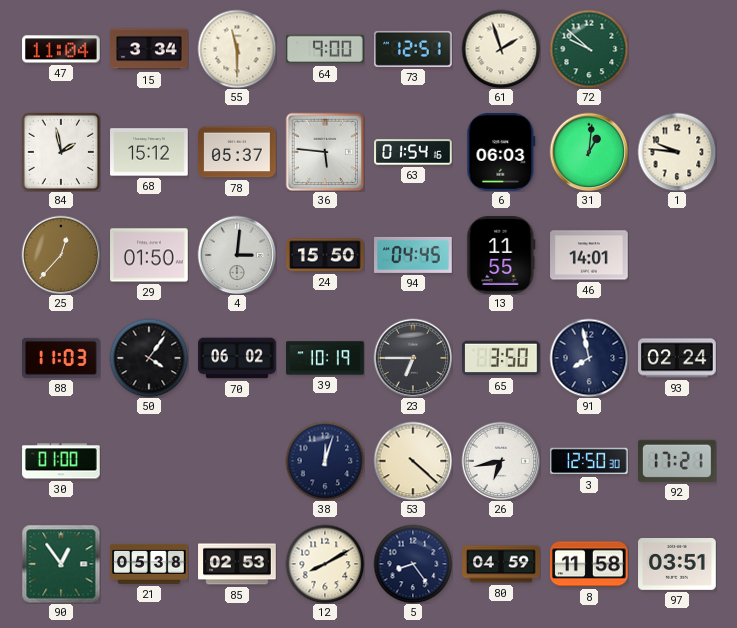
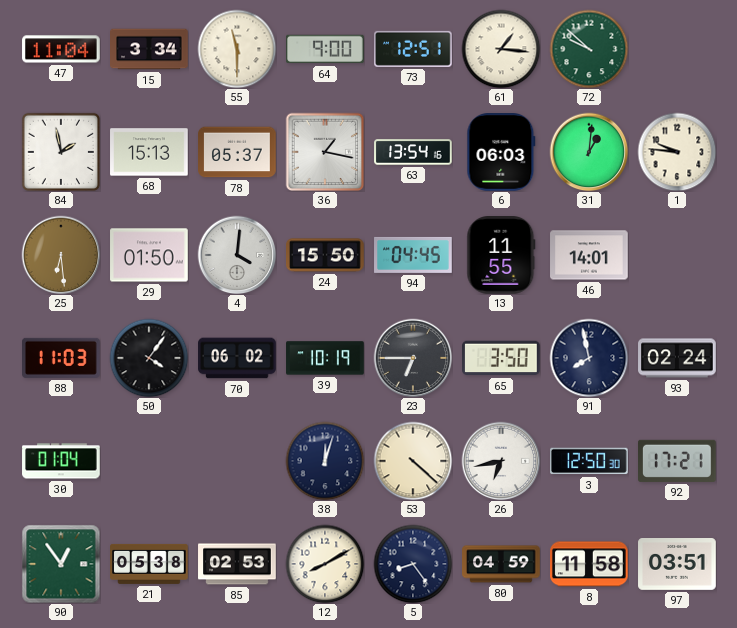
61: 1:57 -> 1:16
68: 15:12 -> 15:13
36: 5:46 -> 1:17
63: 01:54 -> 13:54
25: 12:37 -> 6:29
4: 3:01 -> 4:01
30: 01:00 -> 01:04
